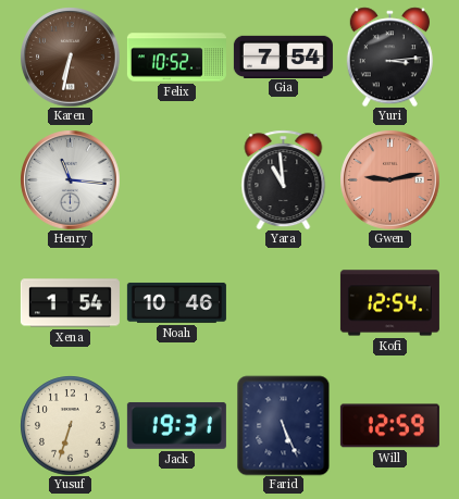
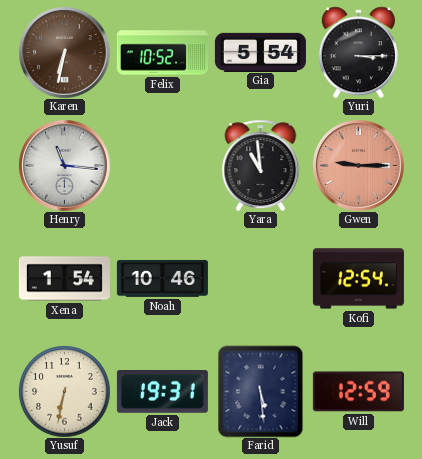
Gia: 7:54 -> 5:54
Yuri: 3:14 -> 3:15
Gwen: 9:13 -> 9:15
Yusuf: 6:33 -> 6:32
Farid: 5:26 -> 5:29
